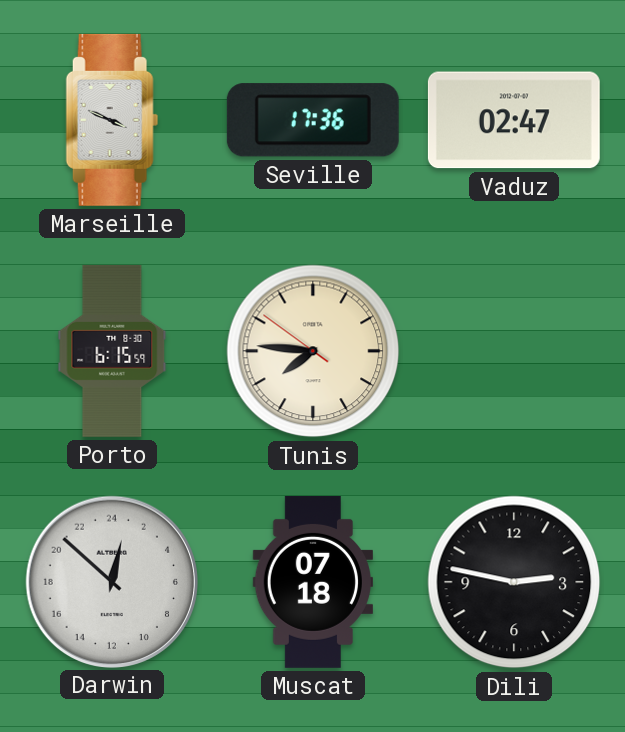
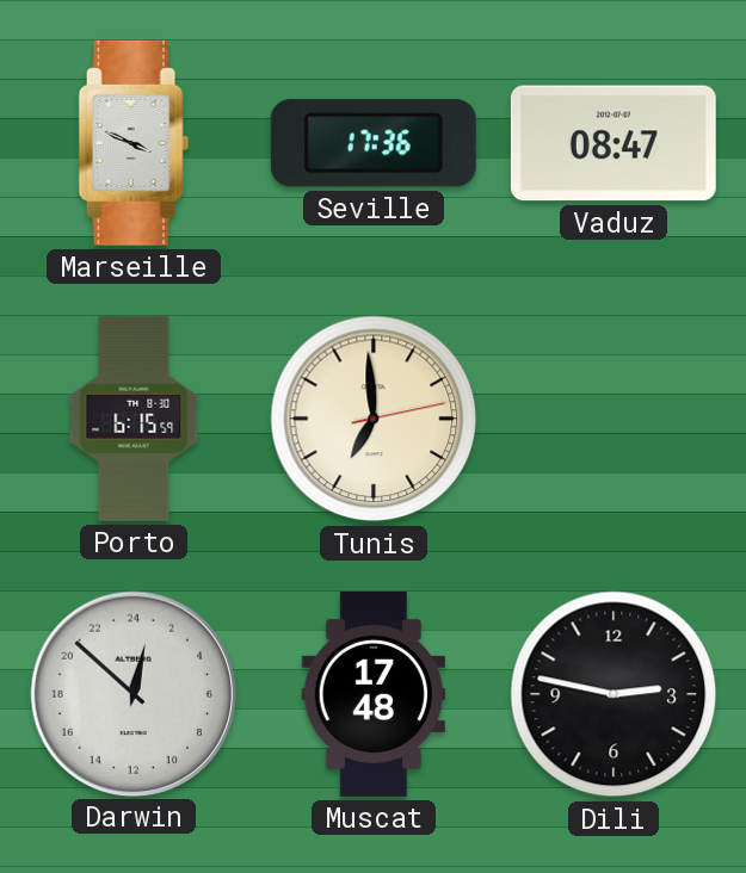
Vaduz: 02:47 -> 08:47
Tunis: 7:45 -> 6:59
Muscat: 07:18 -> 17:48
